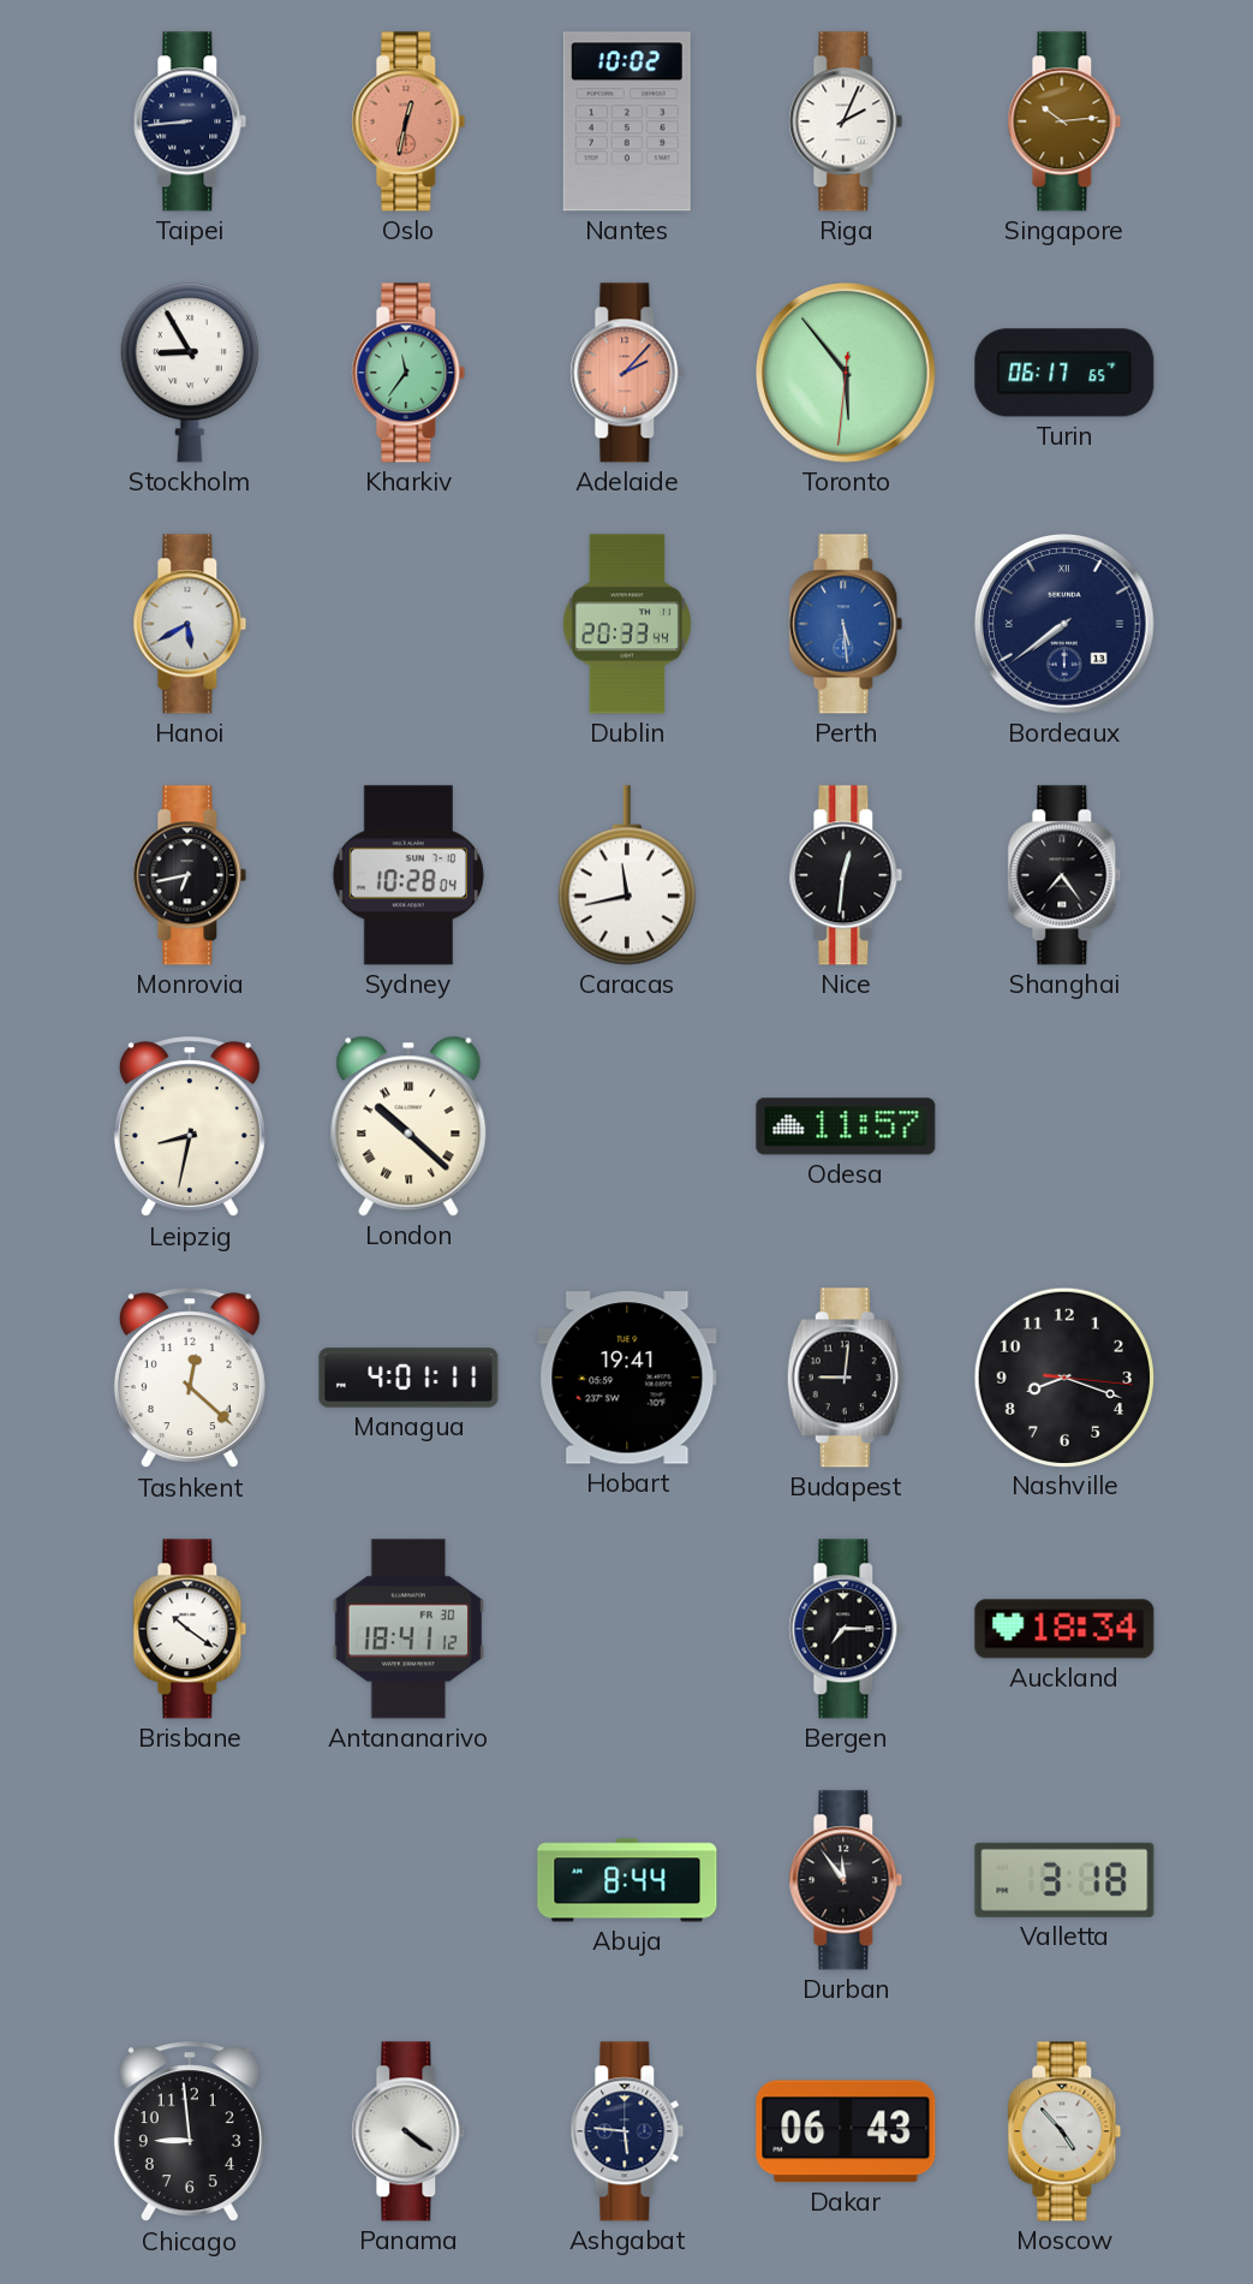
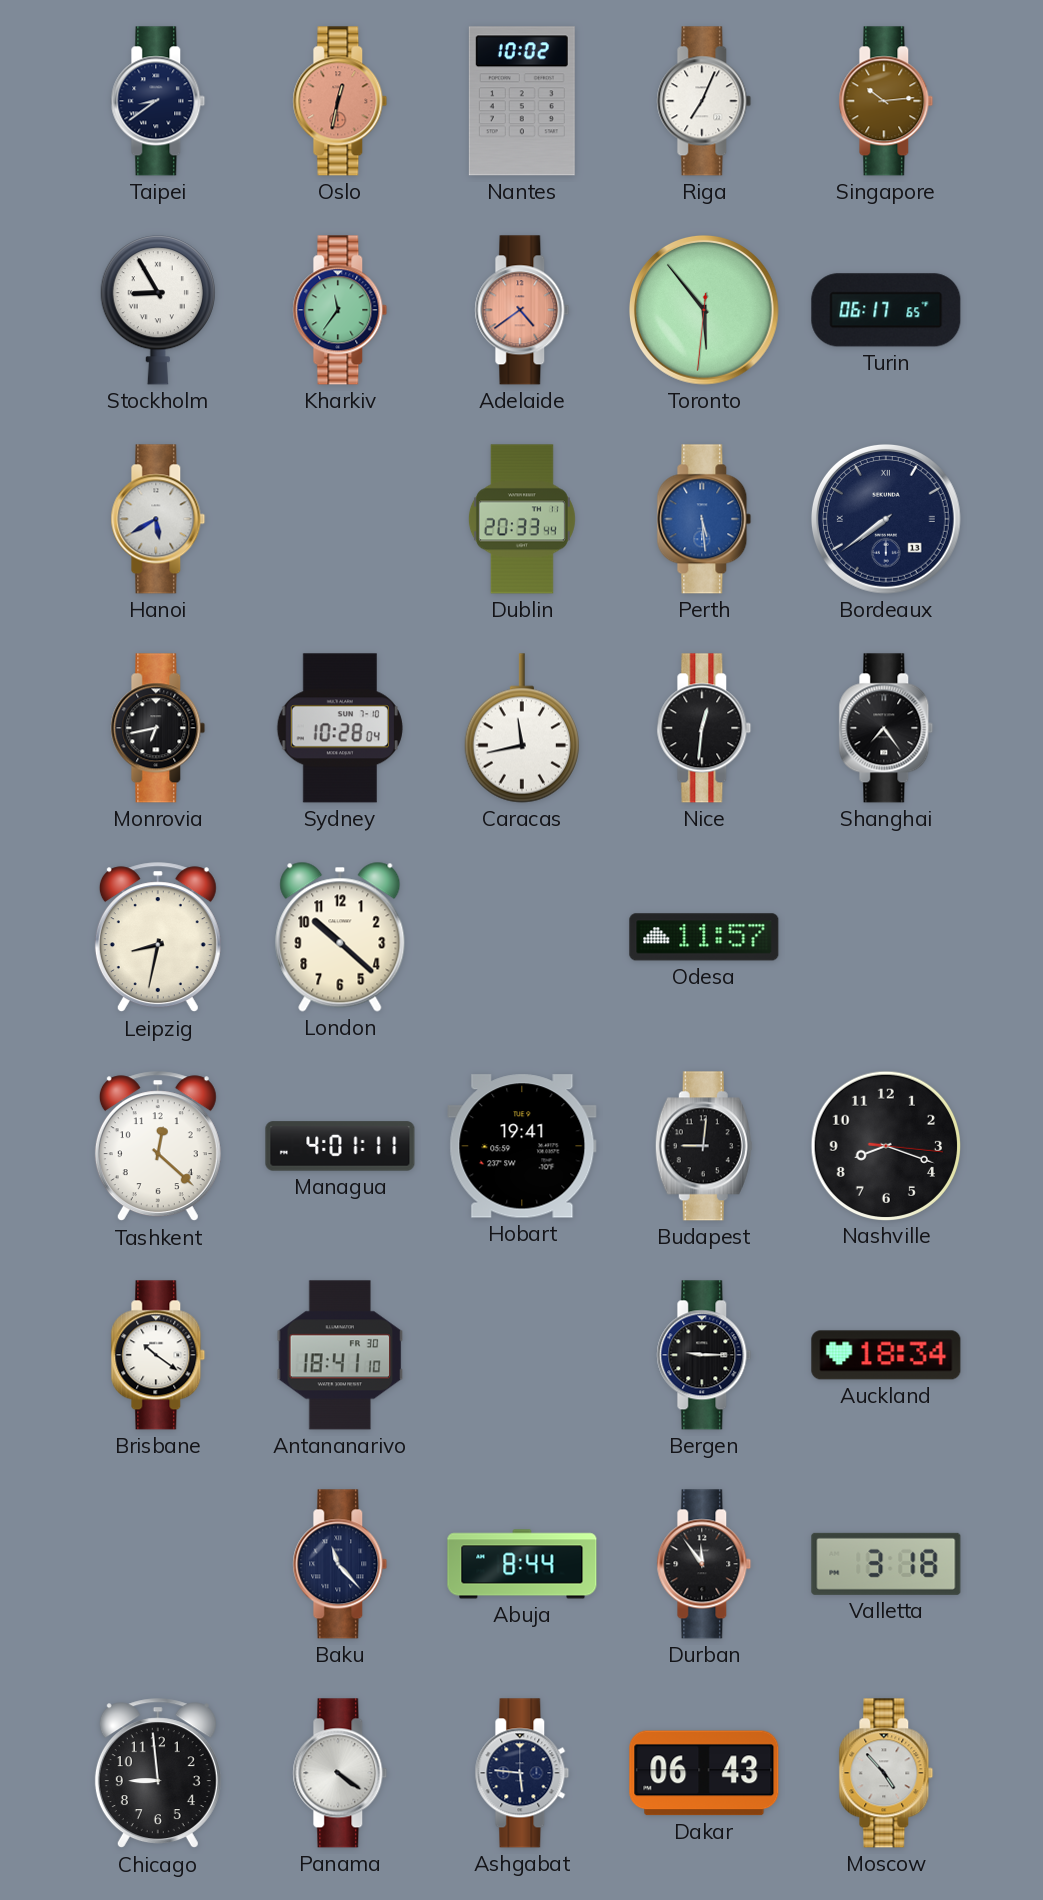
Taipei: 8:44 -> 8:39
Riga: 2:04 -> 7:04
Adelaide: 2:07 -> 4:39
London numerals: Roman -> Arabic
Antananarivo: 18:41:12 -> 18:41:10
Bergen: 7:15 -> 9:15
Baku: none -> 11:23
